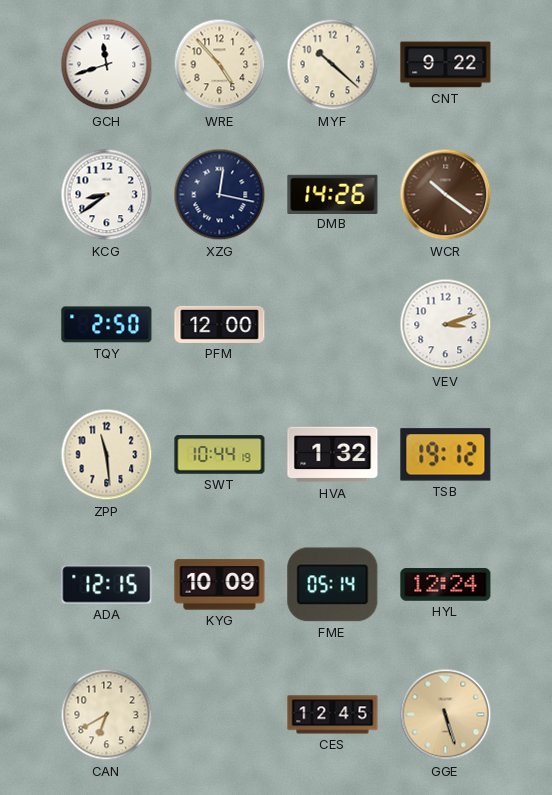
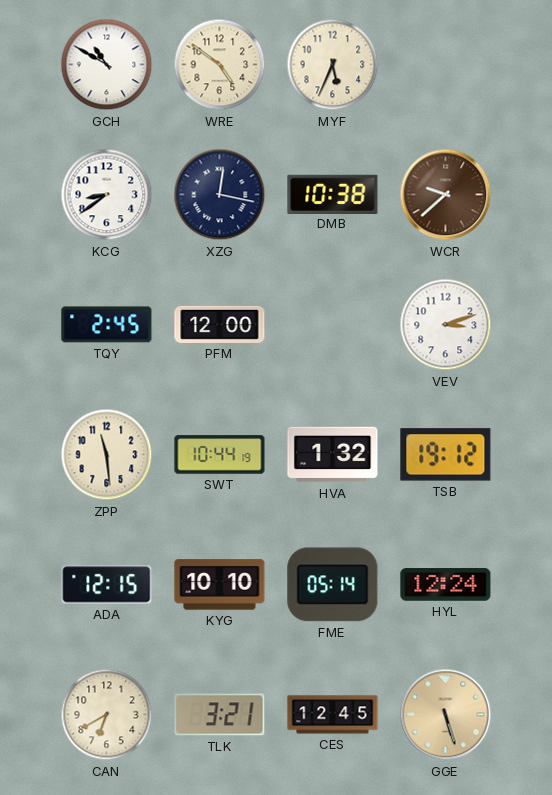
GCH: 11:42 -> 10:50
WRE: 4:53 -> 4:51
MYF: 10:22 -> 5:34
CNT: 9:22 -> none
DMB: 14:26 -> 10:38
WCR: 10:21 -> 9:38
TQY: 2:50 -> 2:45
KYG: 10:09 -> 10:10
TLK: none -> 3:21
